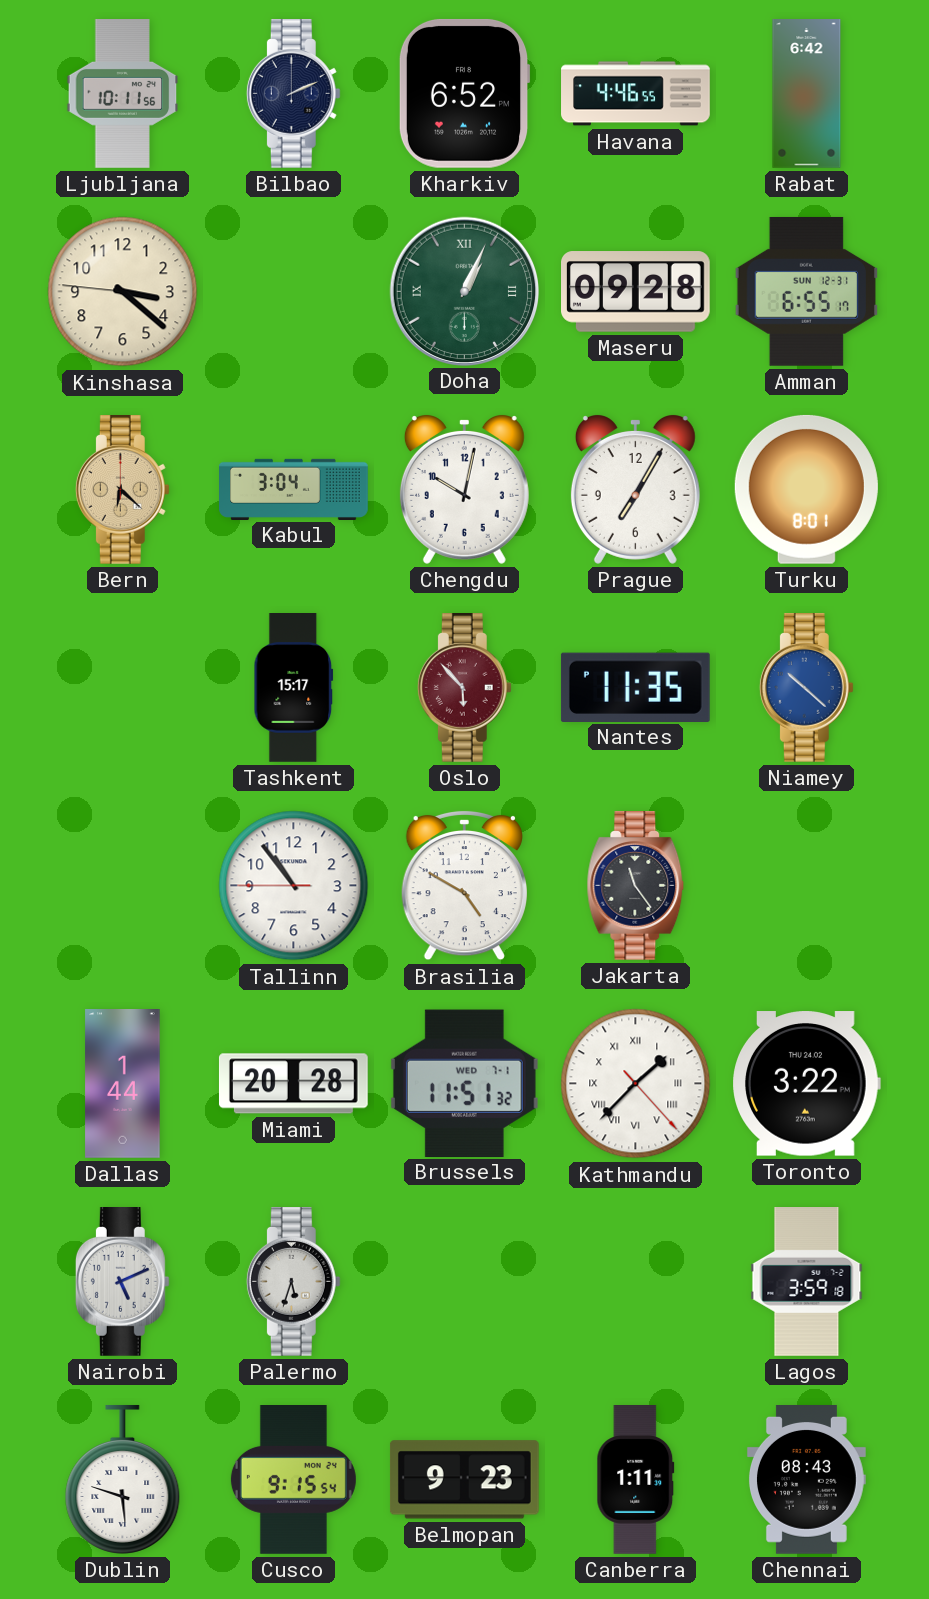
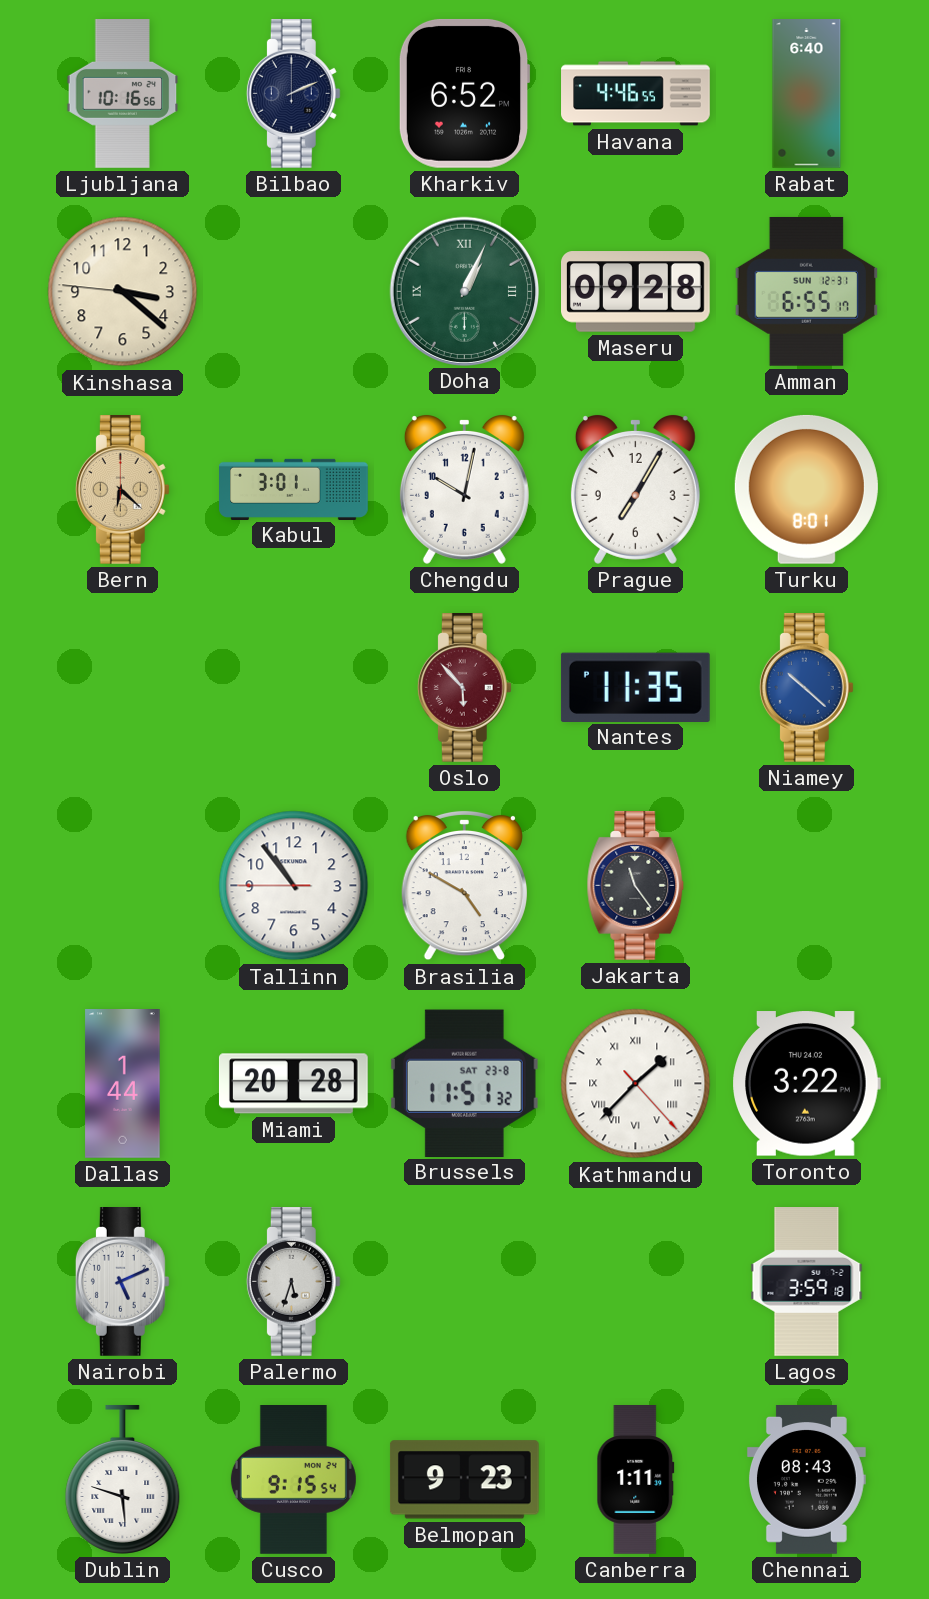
Ljubljana: 10:11 -> 10:16
Rabat: 6:42 -> 6:40
Kabul: 3:04 -> 3:01
Tashkent: 15:17 -> none
Brussels date: WED 7-1 -> SAT 23-8
